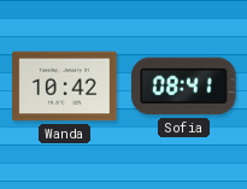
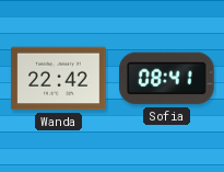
Wanda: 10:42 -> 22:42
